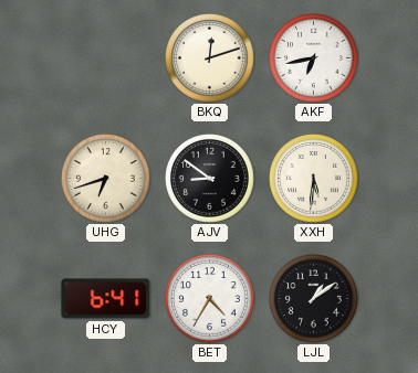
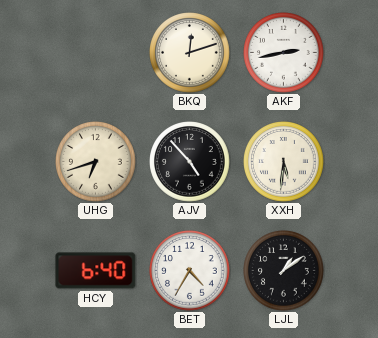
AKF: 6:43 -> 2:43
AJV: 8:51 -> 4:53
HCY: 6:41 -> 6:40
